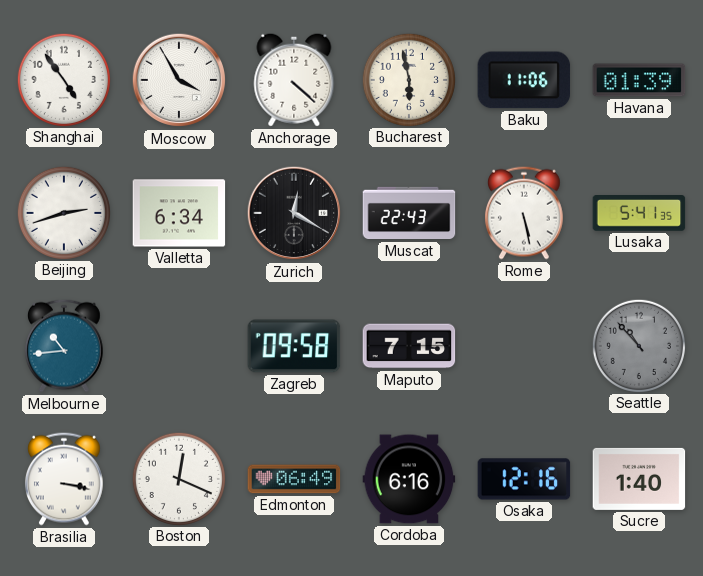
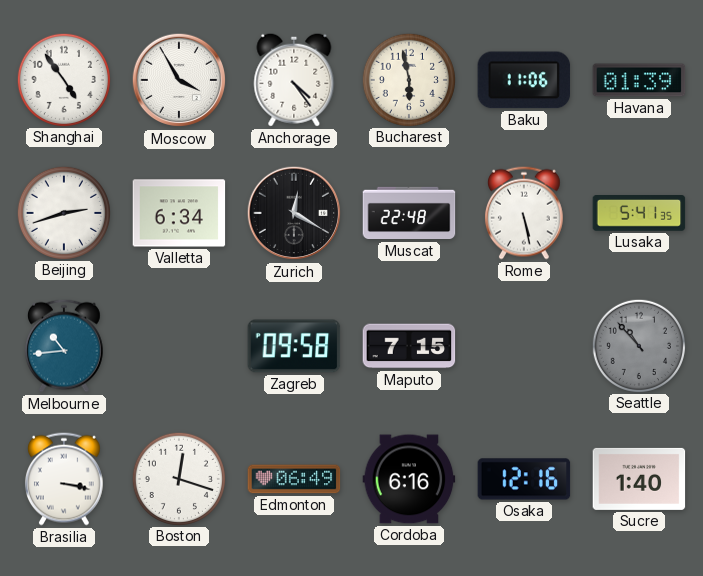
Anchorage: 4:22 -> 4:24
Muscat: 22:43 -> 22:48
Boston: 12:19 -> 12:18
